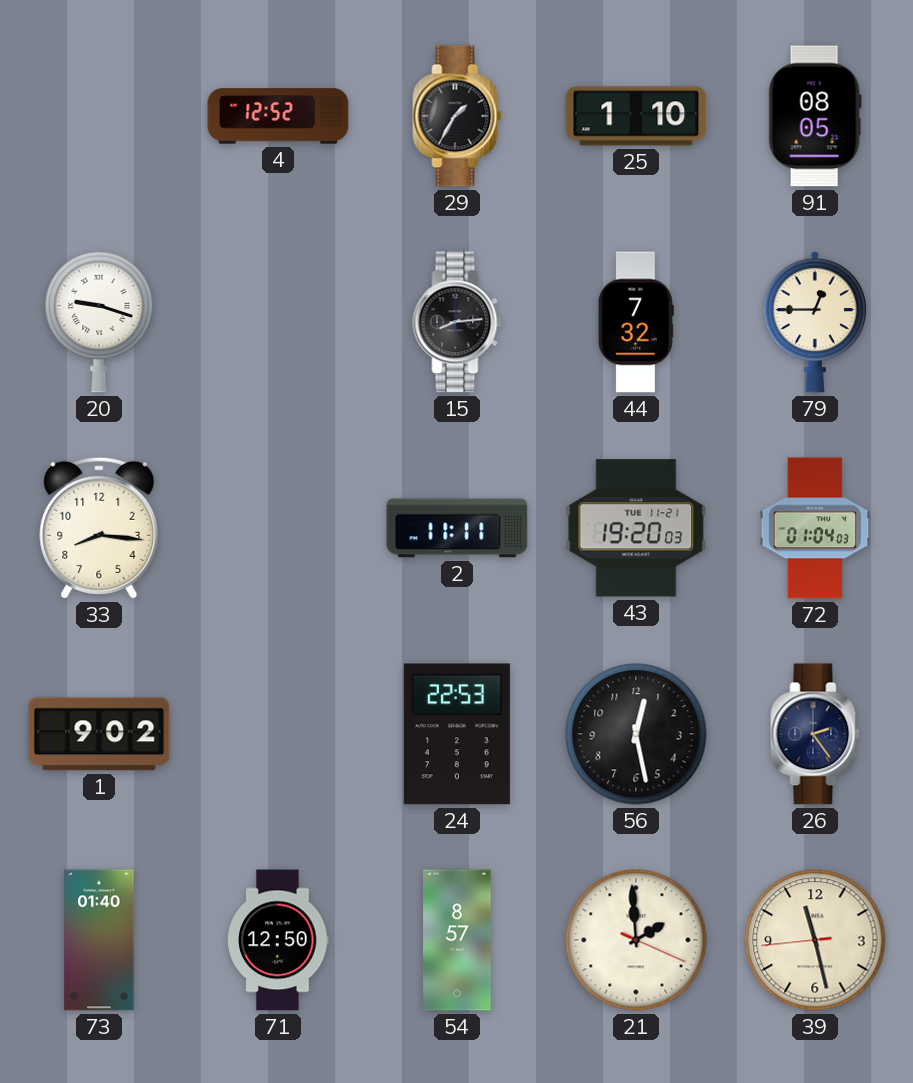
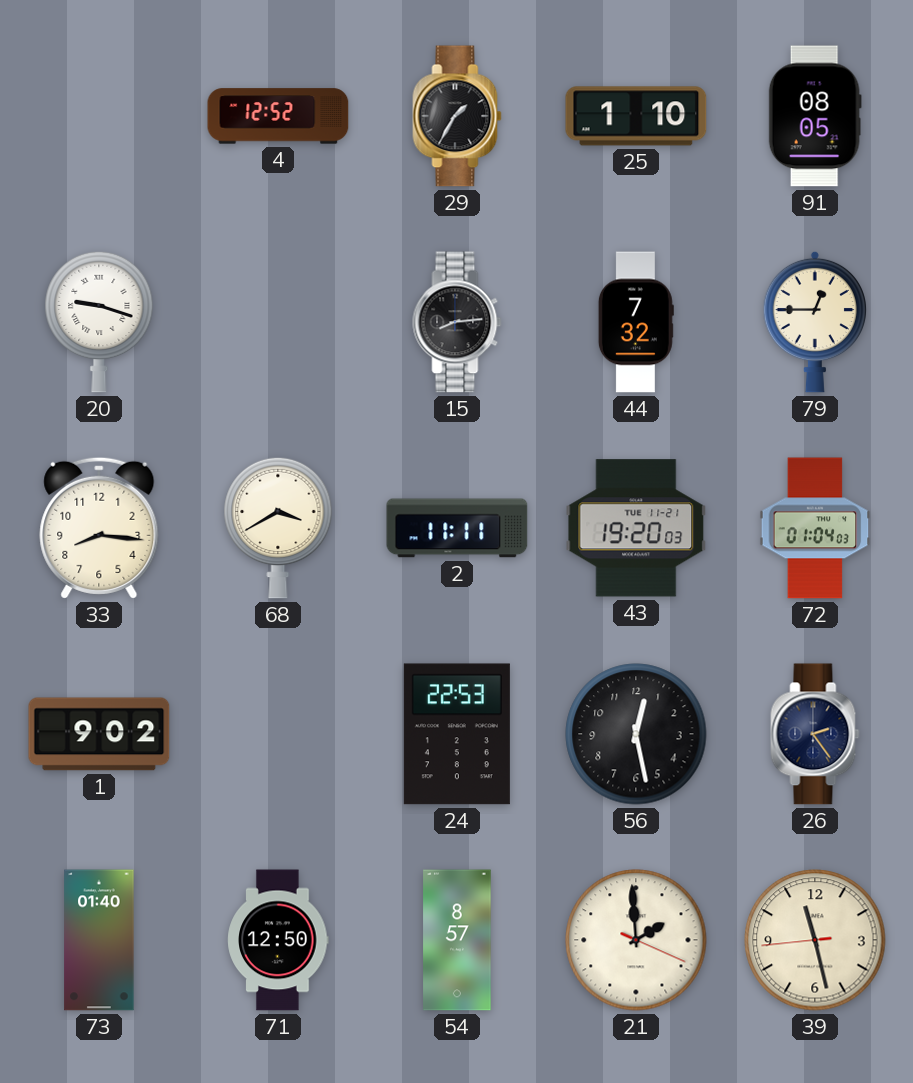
68: none -> 3:40
